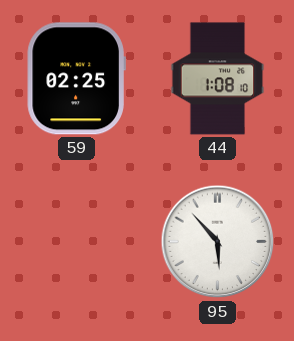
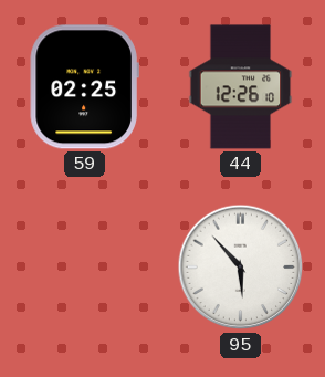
44: 1:08 -> 12:26
